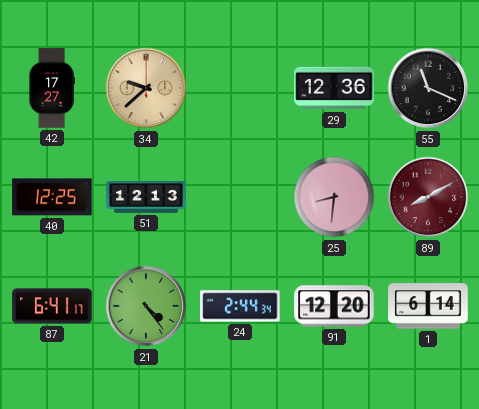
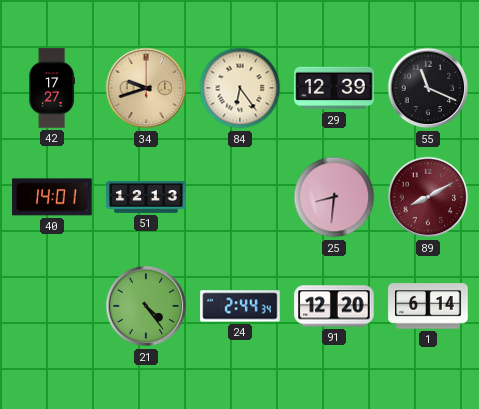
34: 9:38 -> 9:42
84: none -> 6:24
29: 12:36 -> 12:39
40: 12:25 -> 14:01
87: 6:41 -> none
